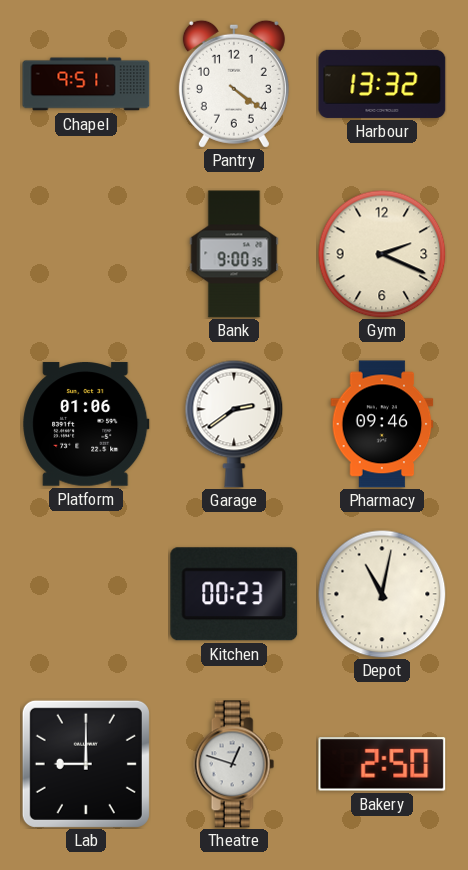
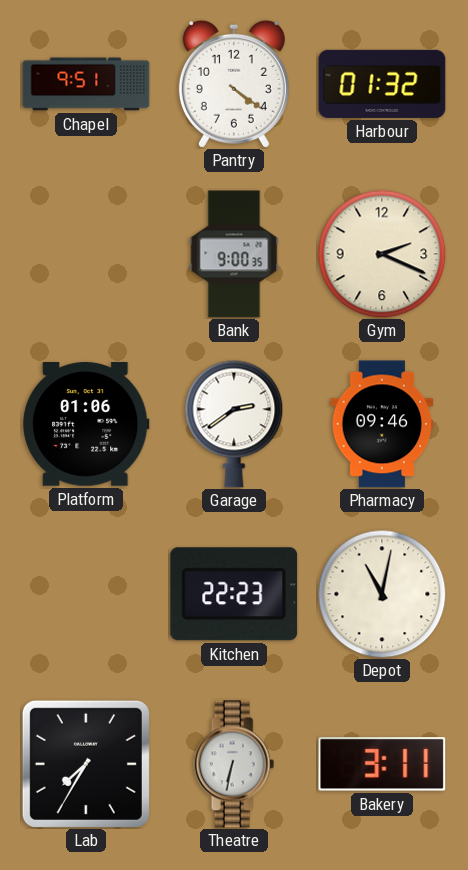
Harbour: 13:32 -> 01:32
Kitchen: 00:23 -> 22:23
Lab: 9:00 -> 7:35
Theatre: 12:48 -> 6:32
Bakery: 2:50 -> 3:11
